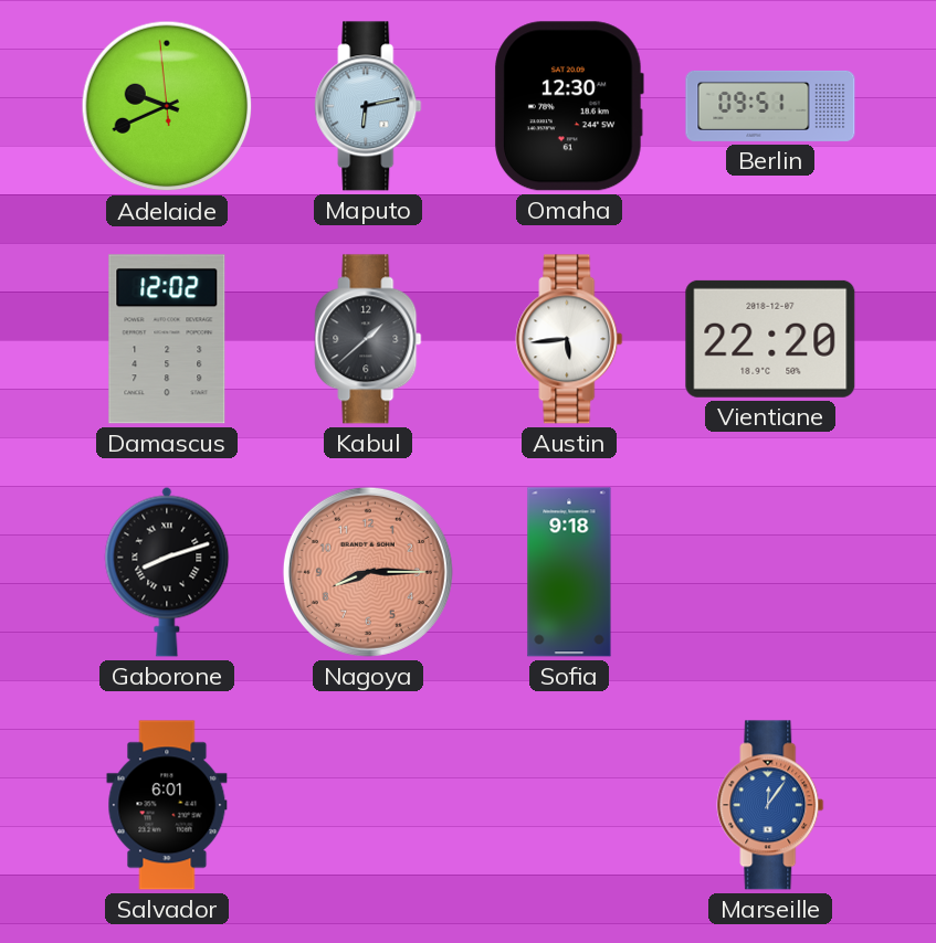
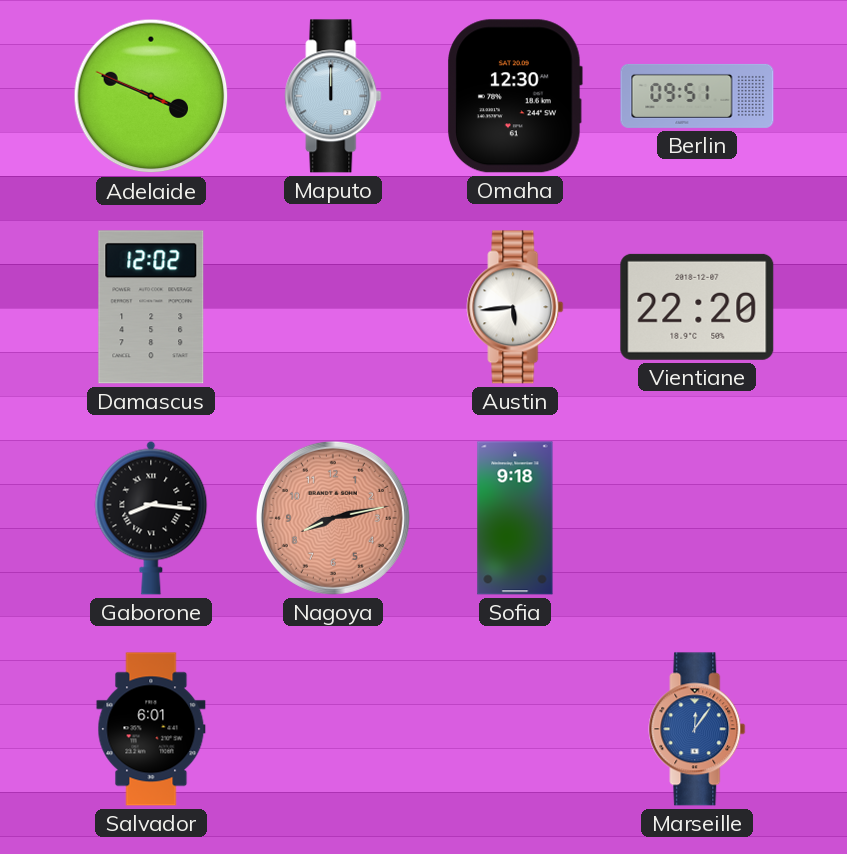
Adelaide: 9:40 -> 3:48
Maputo: 6:13 -> 12:00
Kabul: 1:38 -> none
Gaborone: 8:12 -> 8:16
Nagoya: 8:15 -> 8:13
